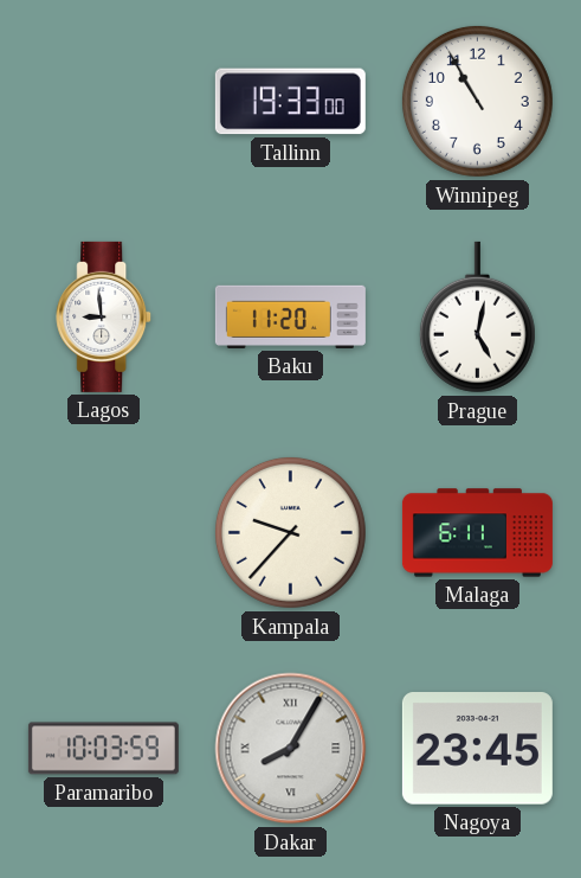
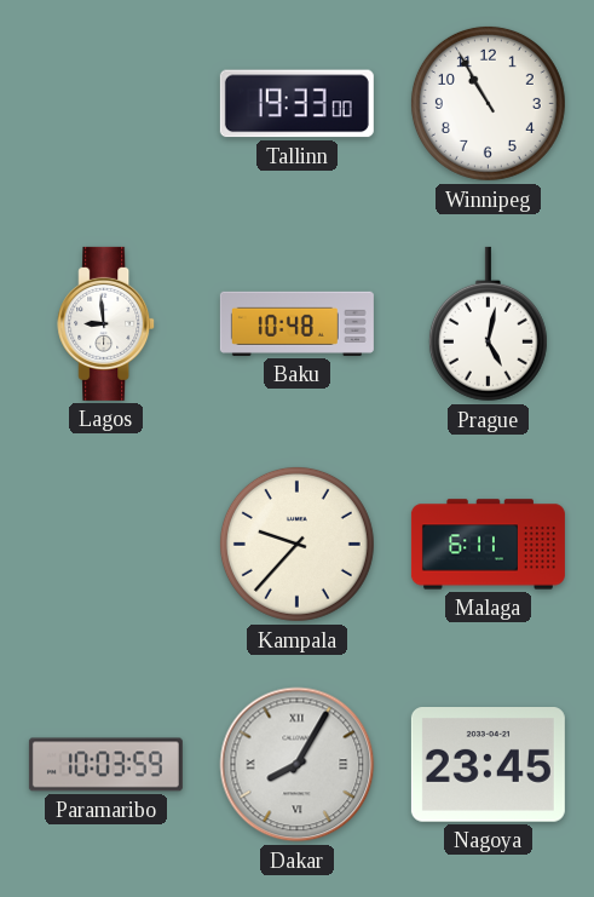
Baku: 11:20 -> 10:48
